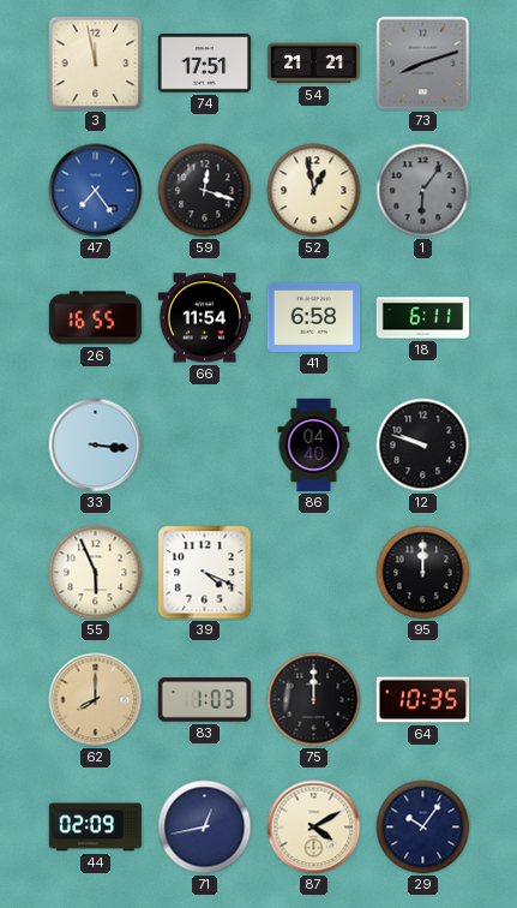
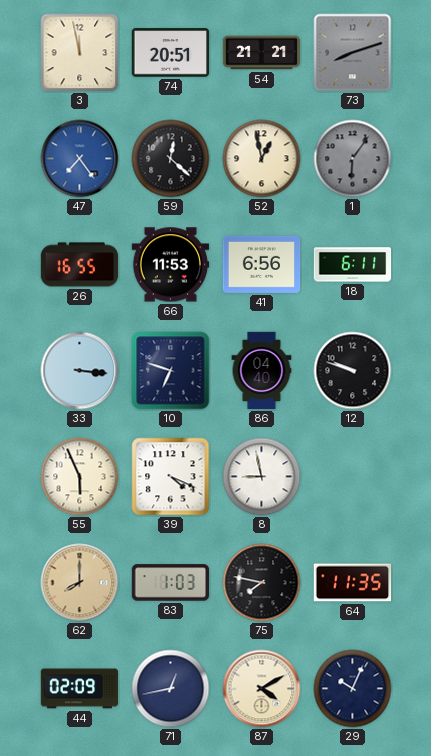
74: 17:51 -> 20:51
59: 12:18 -> 12:22
66: 11:54 -> 11:53
41: 6:58 -> 6:56
10: none -> 6:48
8: none -> 8:58
95: 12:00 -> none
75: 12:00 -> 7:47
64: 10:35 -> 11:35
29: 10:06 -> 10:04
